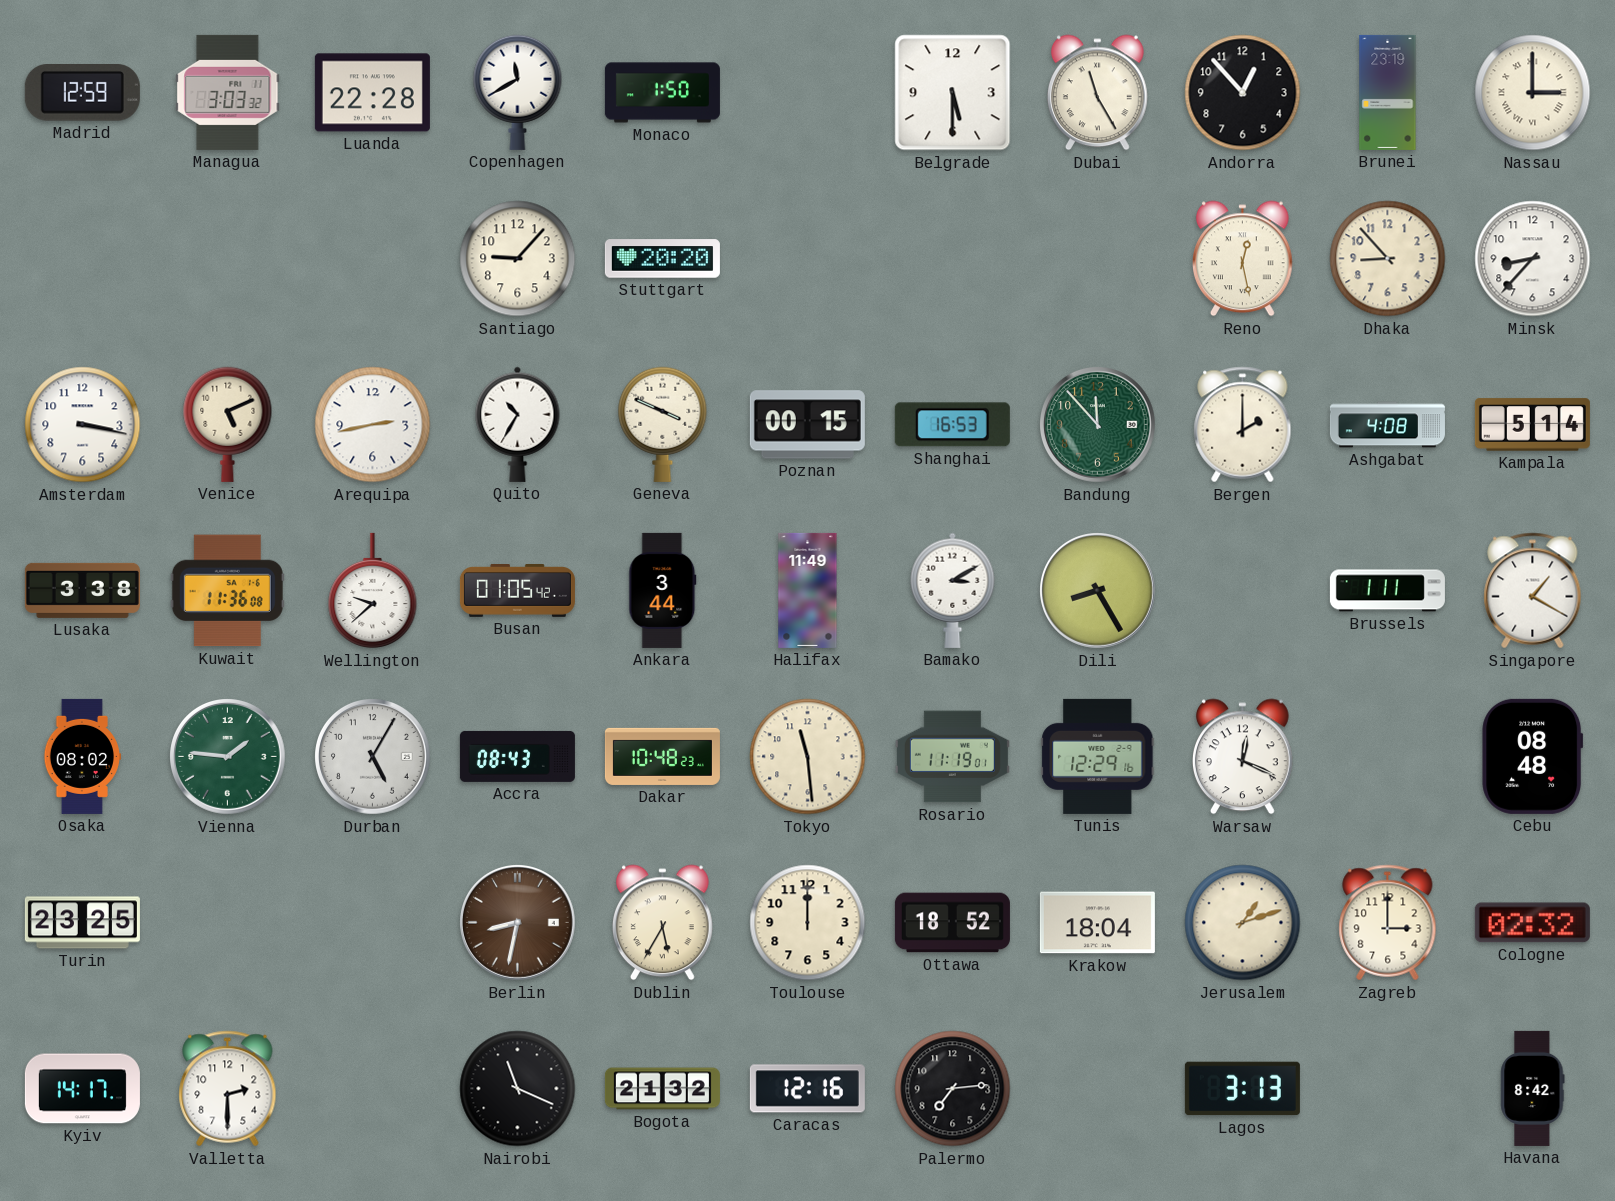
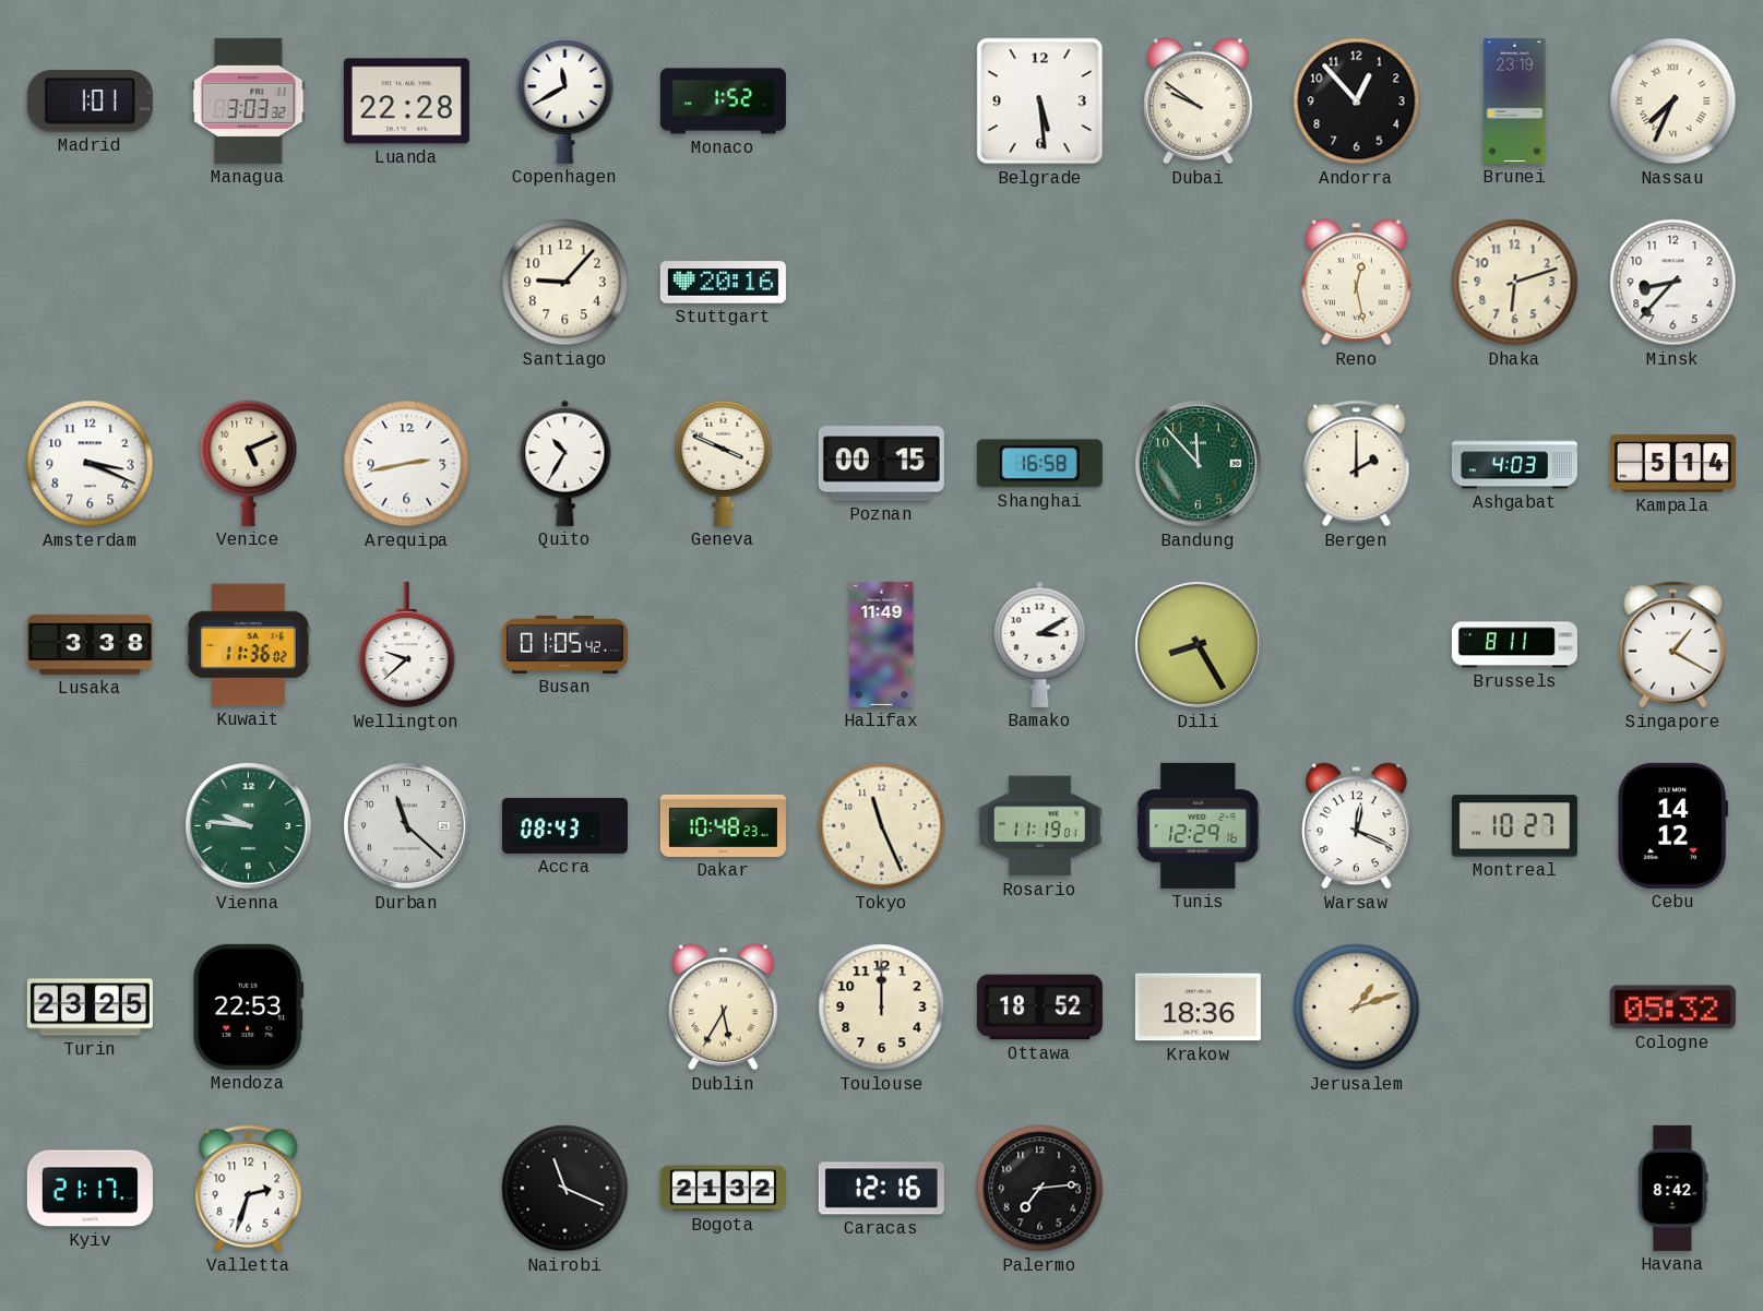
Madrid: 12:59 -> 1:01
Monaco: 1:50 -> 1:52
Belgrade: 5:30 -> 5:29
Dubai: 11:25 -> 9:51
Nassau: 3:00 -> 7:34
Stuttgart: 20:20 -> 20:16
Dhaka: 8:53 -> 6:12
Amsterdam: 3:17 -> 3:19
Shanghai: 16:53 -> 16:58
Ashgabat: 4:08 -> 4:03
Kuwait: 11:36:08 -> 11:36:02
Ankara: 3:44 -> none
Brussels: 1:11 -> 8:11
Osaka: 08:02 -> none
Vienna: 1:46 -> 9:46
Durban: 5:05 -> 11:22
Tokyo: 11:29 -> 11:26
Montreal: none -> 10:27
Cebu: 08:48 -> 14:12
Mendoza: none -> 22:53
Berlin: 8:32 -> none
Krakow: 18:04 -> 18:36
Zagreb: 3:00 -> none
Cologne: 02:32 -> 05:32
Kyiv: 14:17 -> 21:17
Valletta: 2:30 -> 2:33
Lagos: 3:13 -> none
